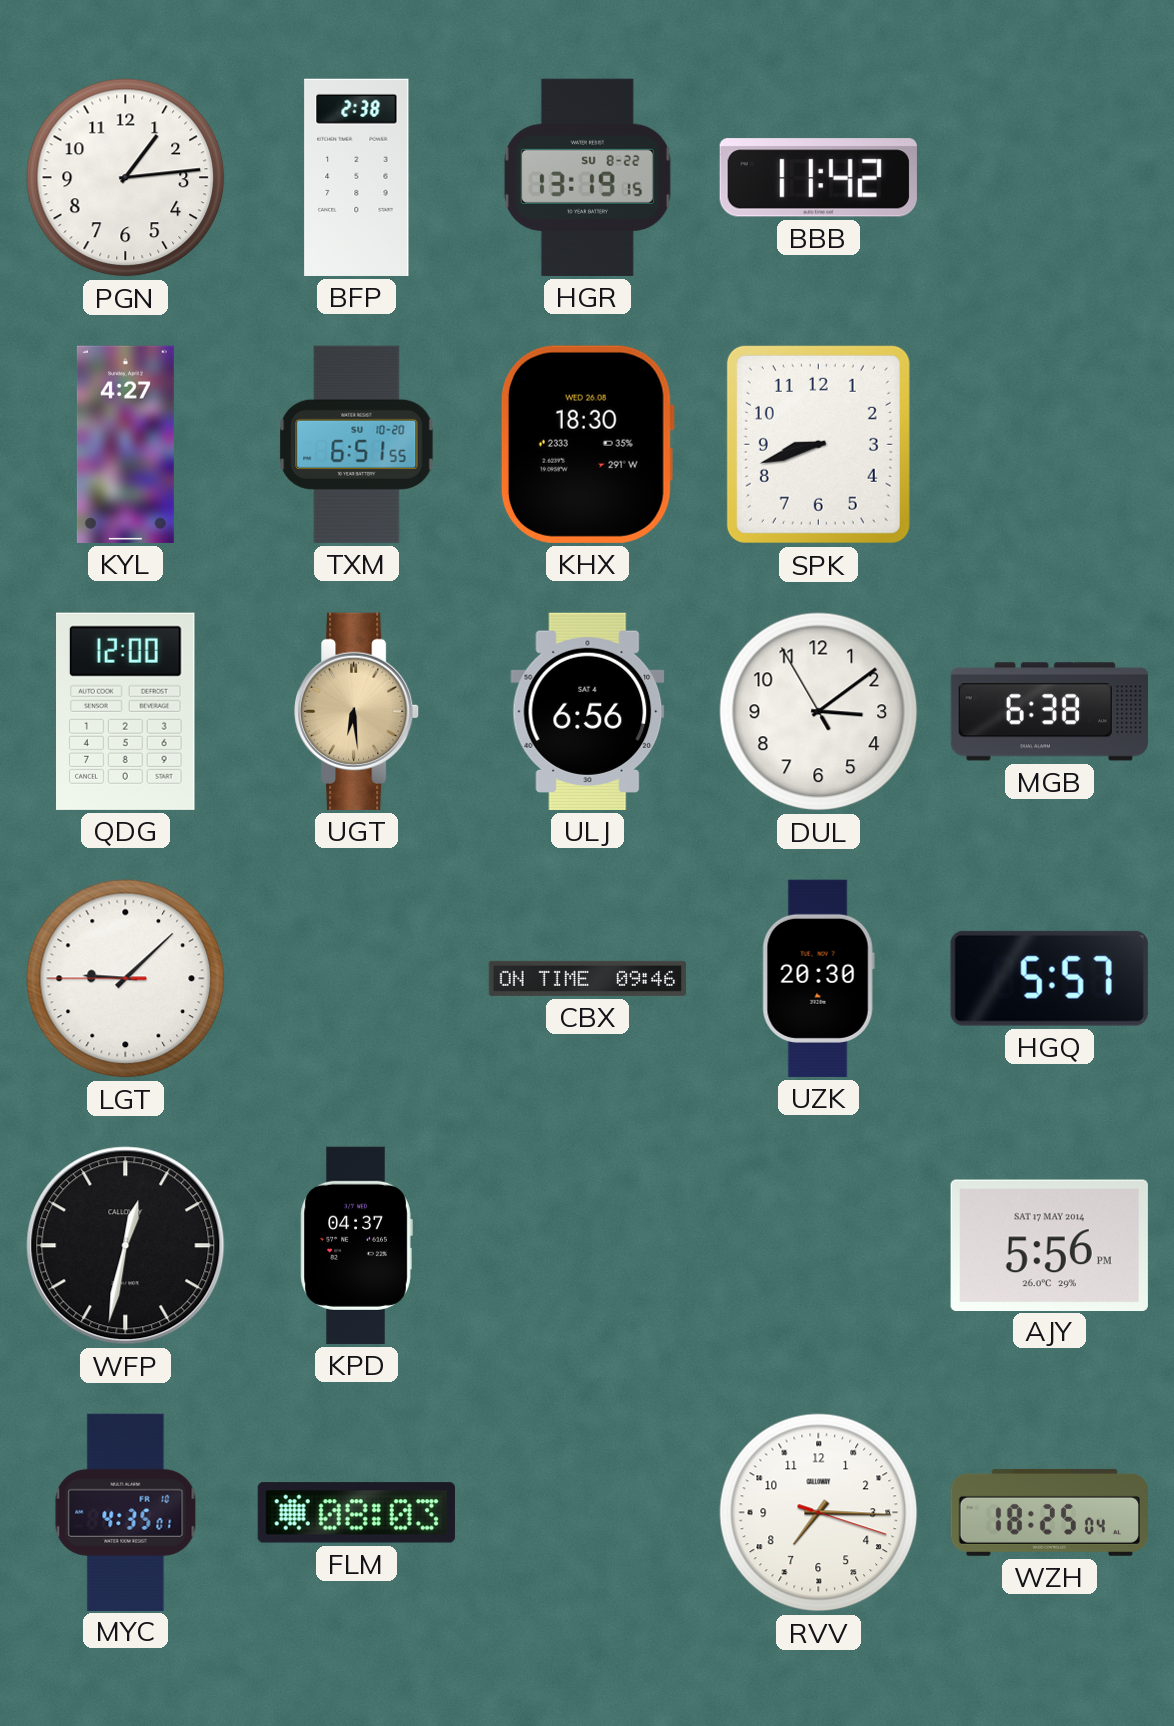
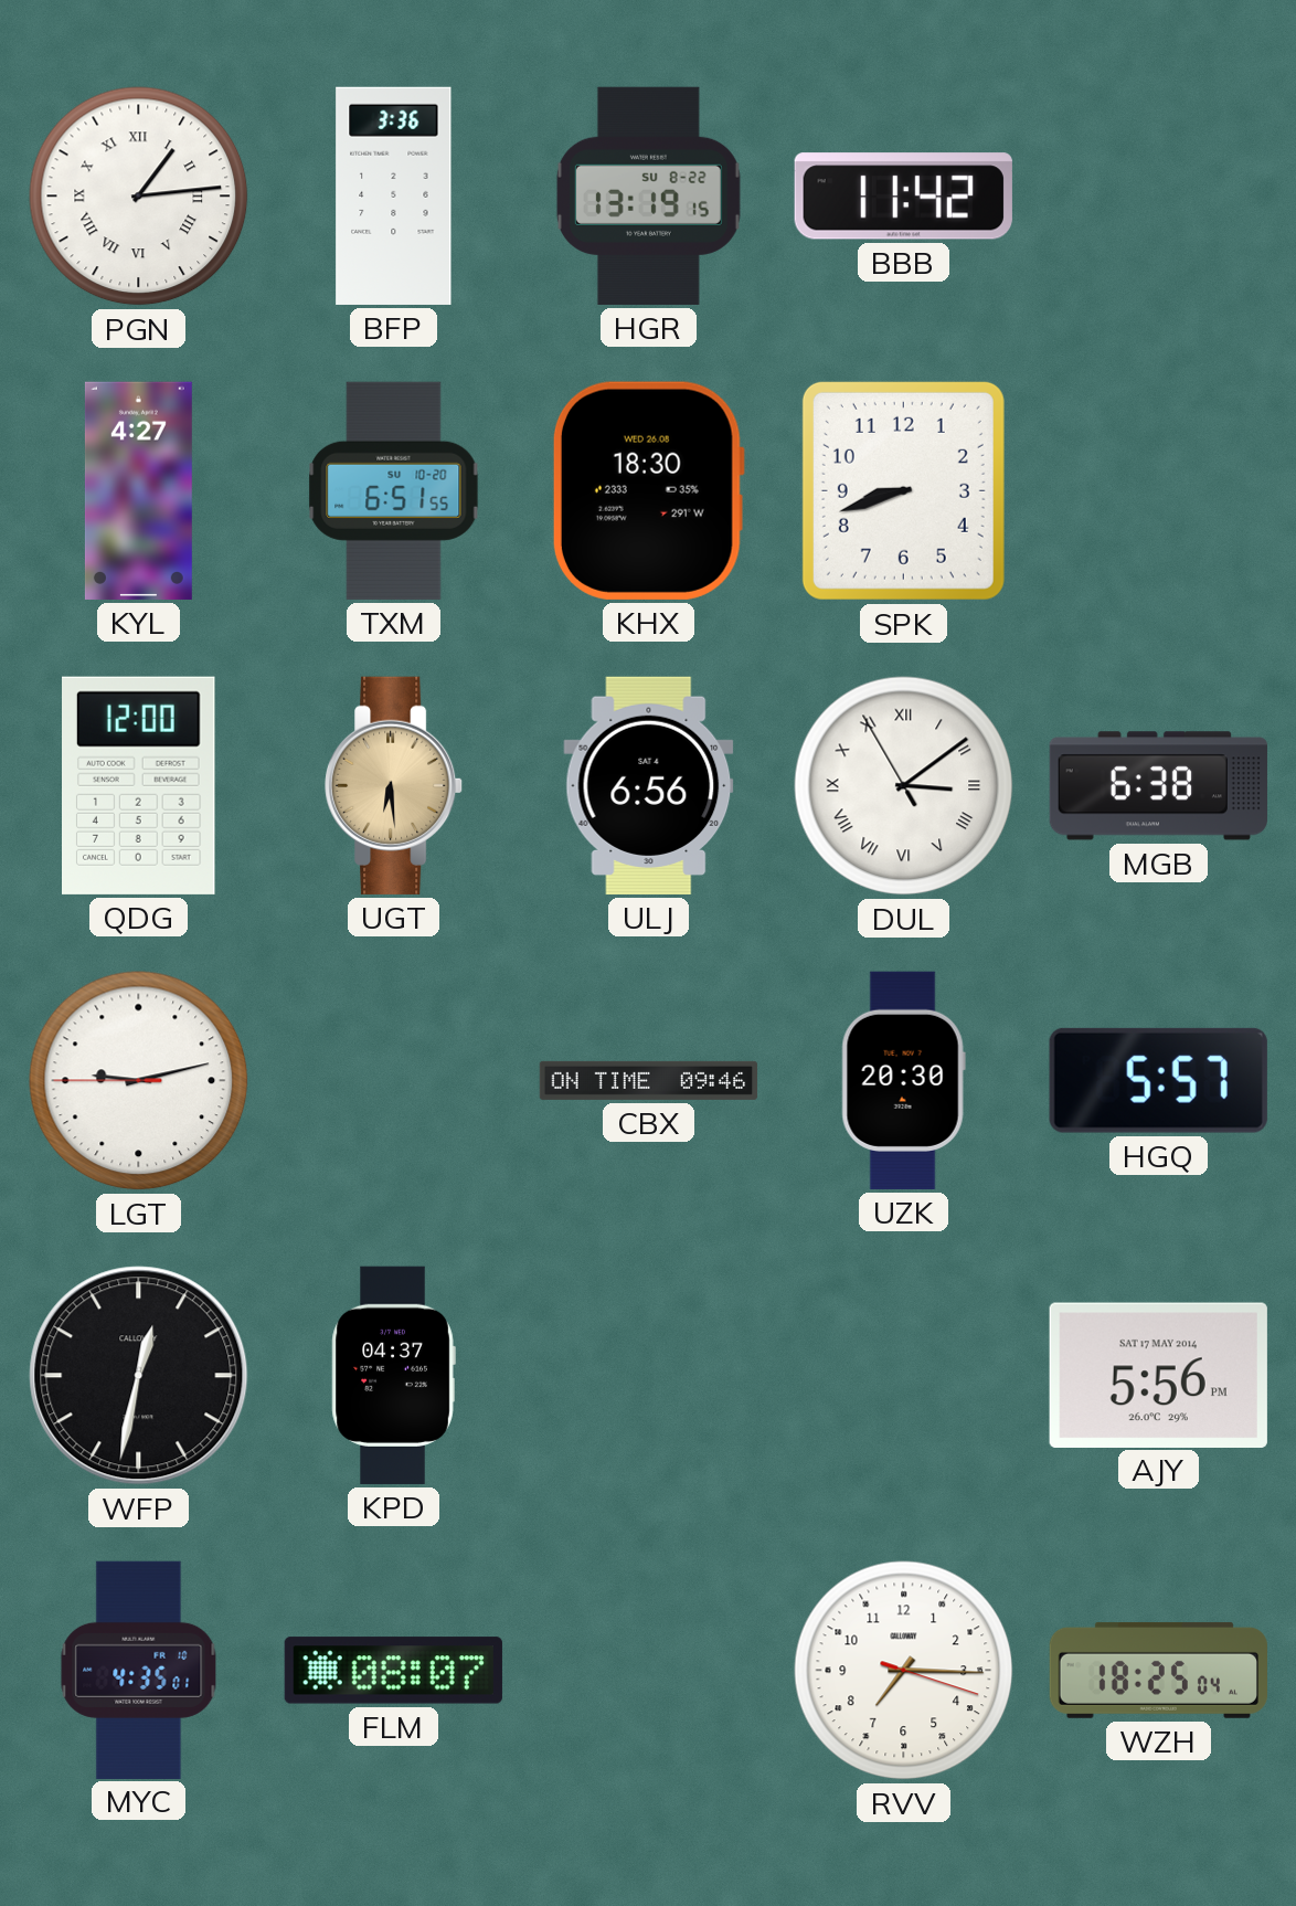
PGN numerals: Arabic -> Roman
BFP: 2:38 -> 3:36
DUL numerals: Arabic -> Roman
LGT: 9:07 -> 9:12
FLM: 08:03 -> 08:07
